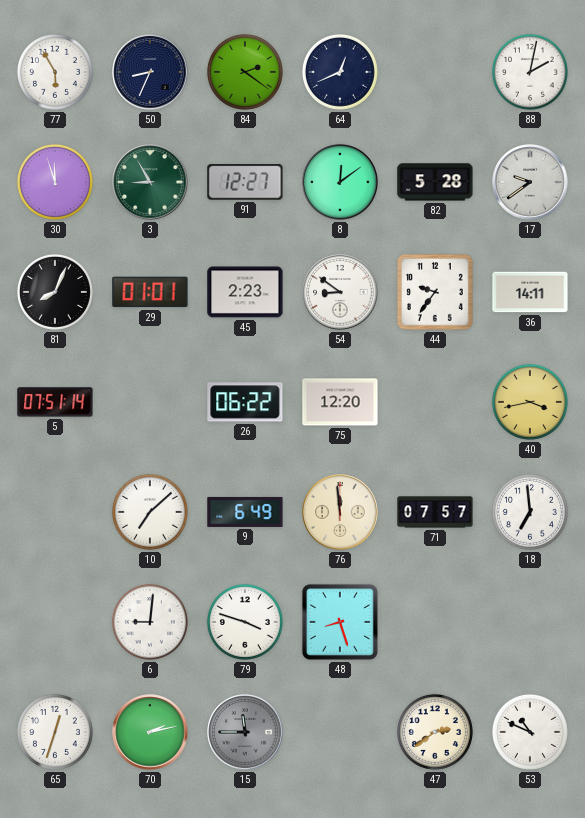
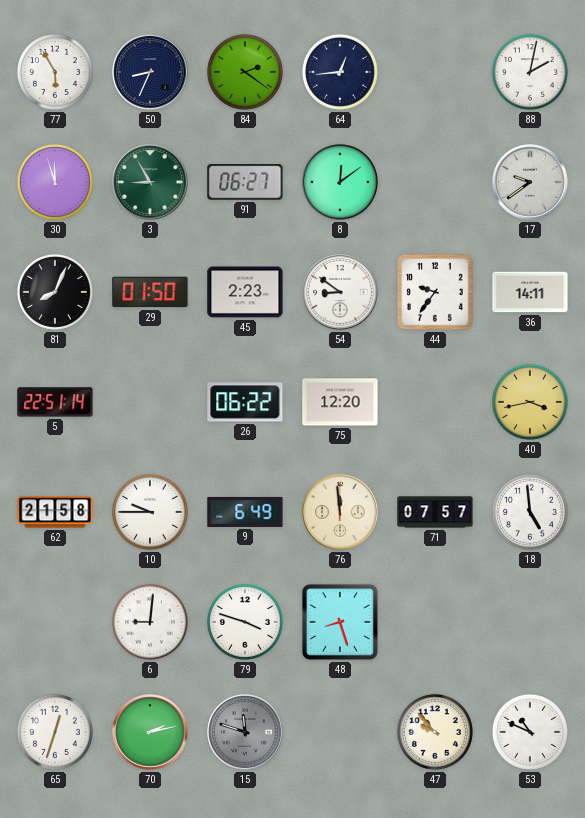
64: 12:41 -> 12:44
91: 12:27 -> 06:27
82: 5:28 -> none
29: 01:01 -> 01:50
5: 07:51 -> 22:51
62: none -> 21:58
10: 7:08 -> 9:45
18: 6:59 -> 4:59
15: 11:45 -> 11:48
47: 2:39 -> 9:53
